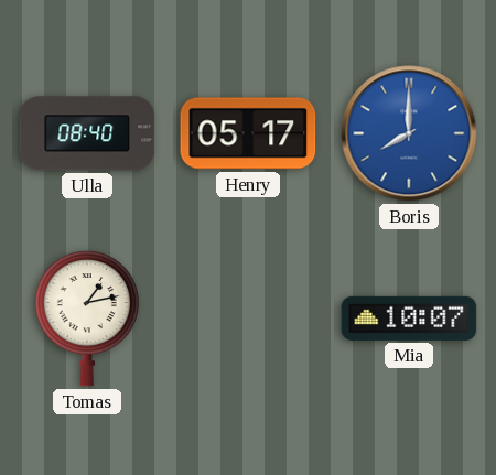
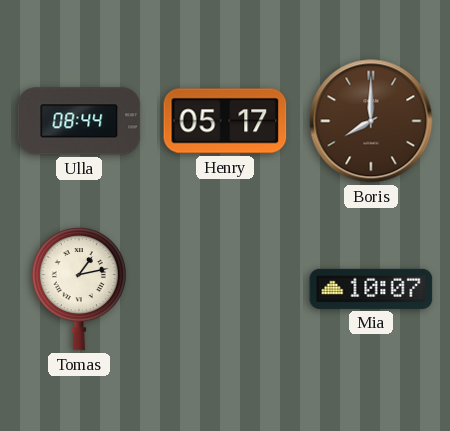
Ulla: 08:40 -> 08:44
Boris dial: blue -> brown
